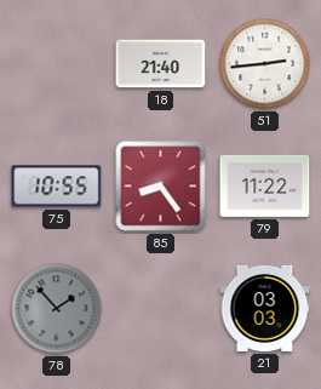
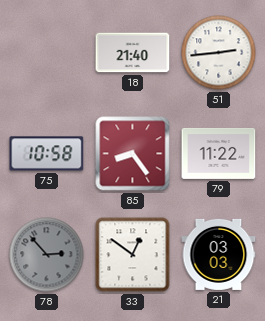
75: 10:55 -> 10:58
78: 1:53 -> 2:53
33: none -> 12:51
